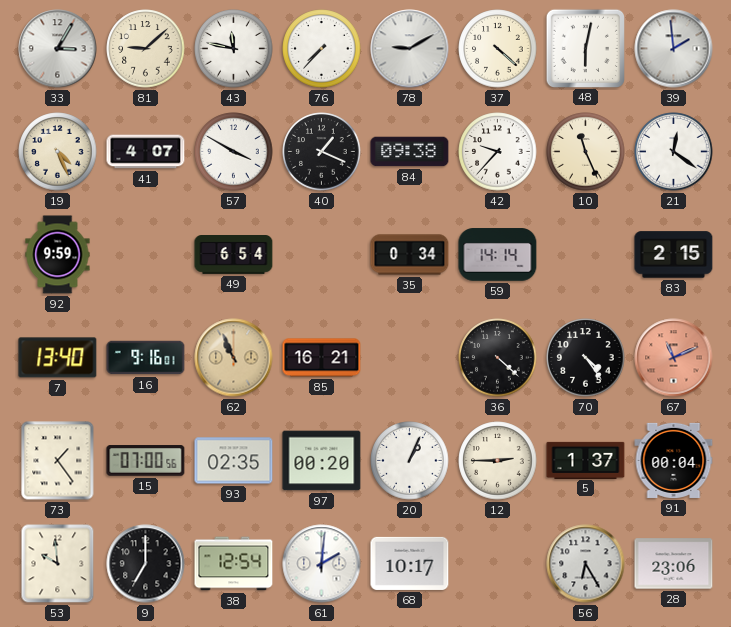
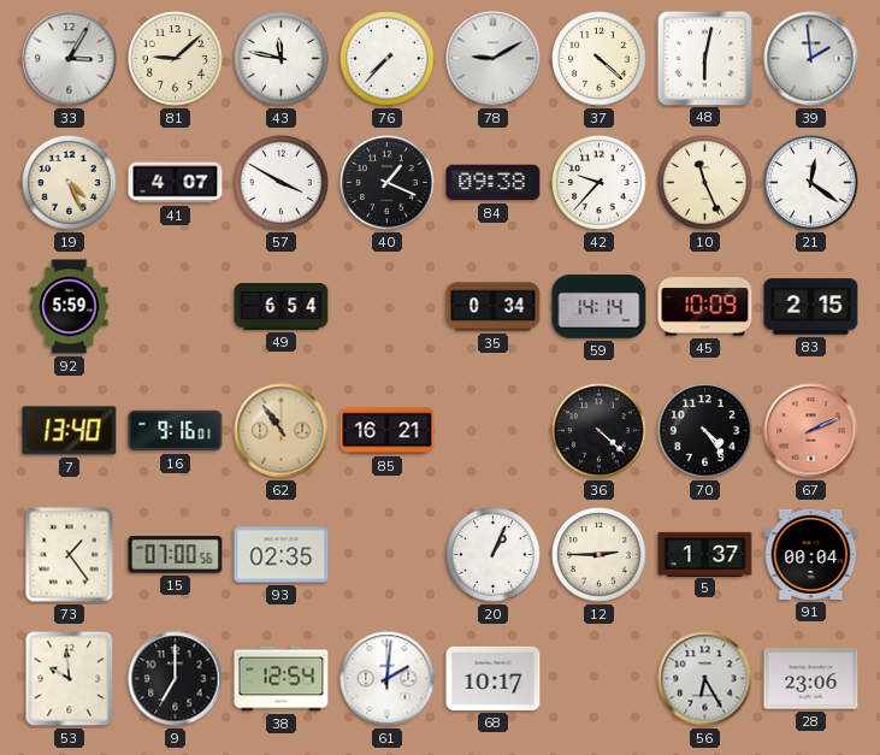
92: 9:59 -> 5:59
45: none -> 10:09
62: 10:56 -> 10:54
67: 11:11 -> 2:11
97: 00:20 -> none
